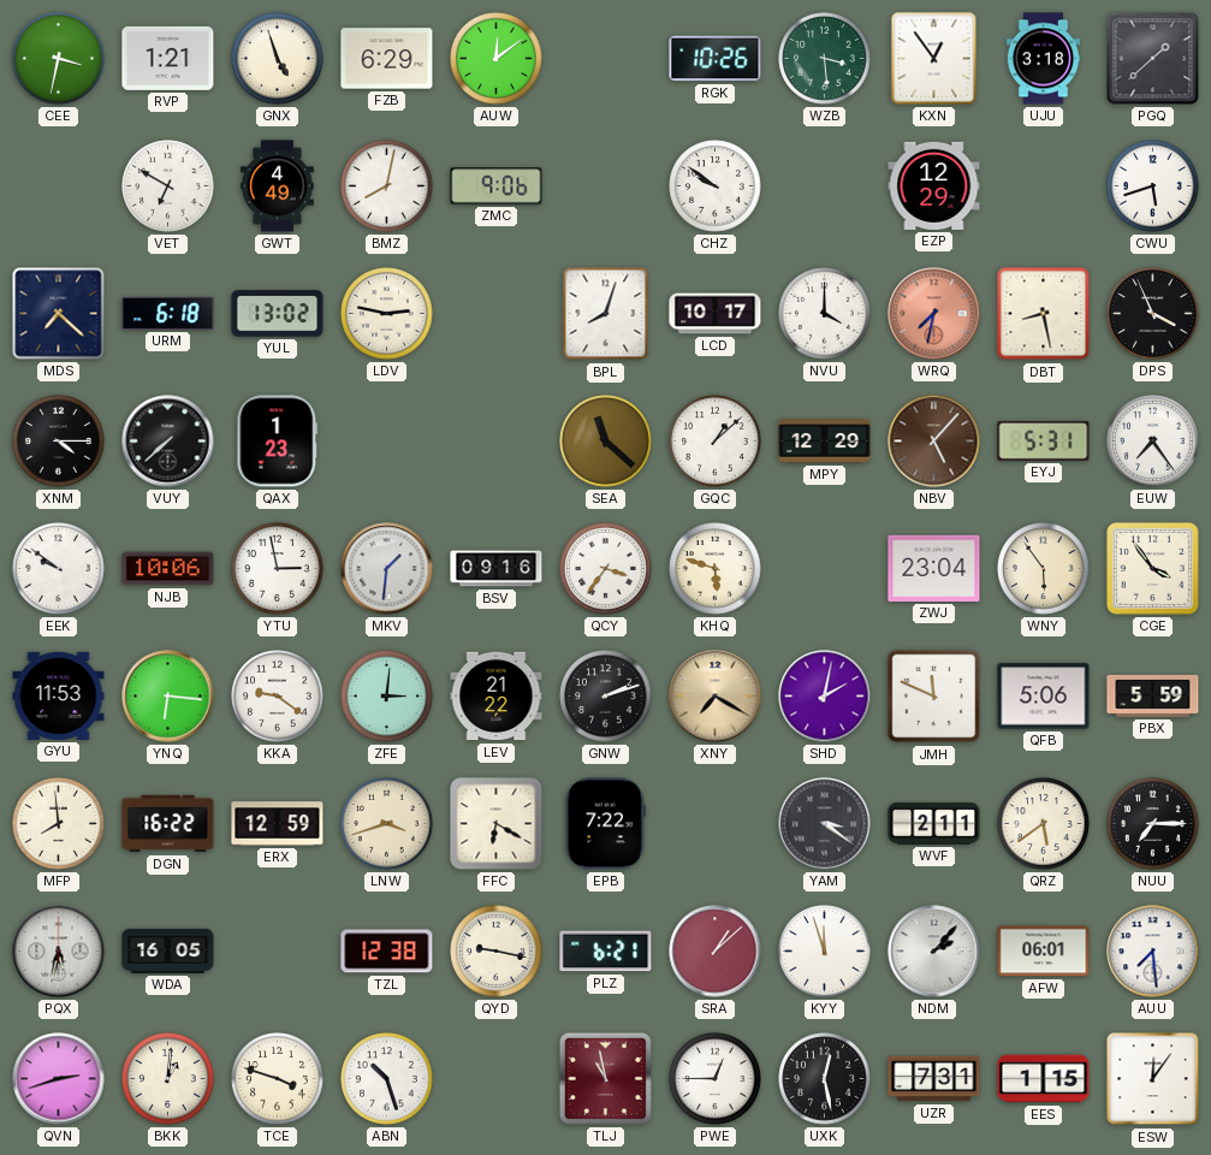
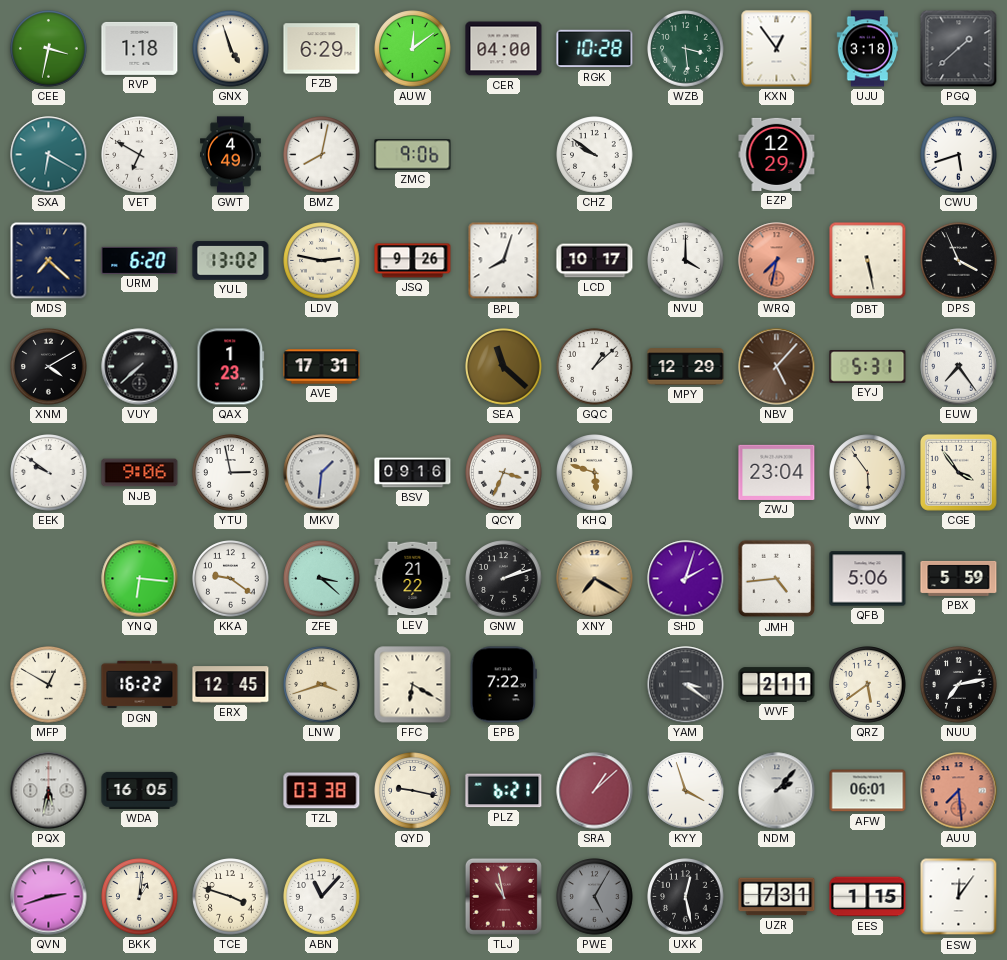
RVP: 1:21 -> 1:18
CER: none -> 04:00
RGK: 10:26 -> 10:28
SXA: none -> 6:20
URM: 6:18 -> 6:20
JSQ: none -> 9:26
DBT: 8:28 -> 5:28
XNM: 4:15 -> 4:10
AVE: none -> 17:31
NJB: 10:06 -> 9:06
QCY: 3:36 -> 3:34
GYU: 11:53 -> none
ZFE: 3:01 -> 3:22
SHD: 2:02 -> 2:03
JMH: 11:49 -> 4:44
MFP: 7:59 -> 12:50
ERX: 12:59 -> 12:45
NUU: 7:15 -> 7:13
TZL: 12:38 -> 03:38
KYY: 11:57 -> 3:57
AUU dial: white -> salmon
ABN: 10:27 -> 11:07
PWE: 12:45 -> 5:05
PWE dial: white -> grey
